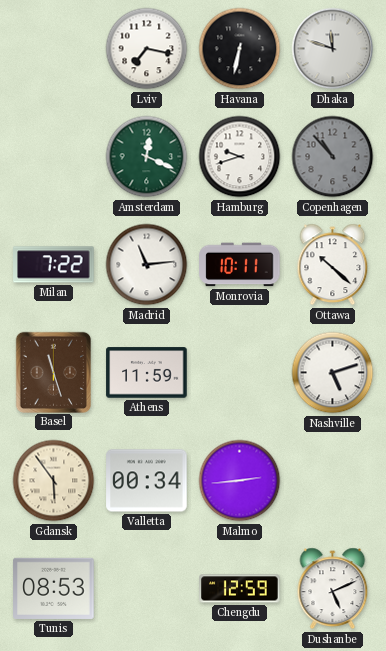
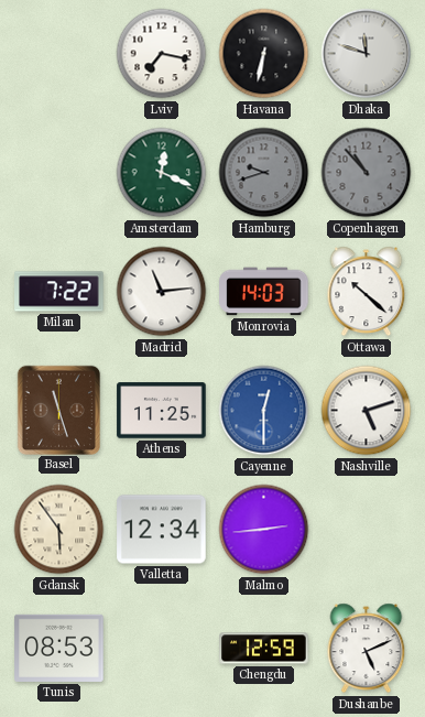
Hamburg dial: white -> grey
Monrovia: 10:11 -> 14:03
Athens: 11:59 -> 11:25
Cayenne: none -> 12:30
Valletta: 00:34 -> 12:34
